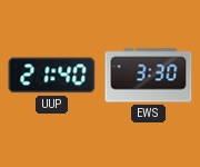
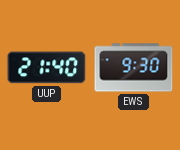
EWS: 3:30 -> 9:30
